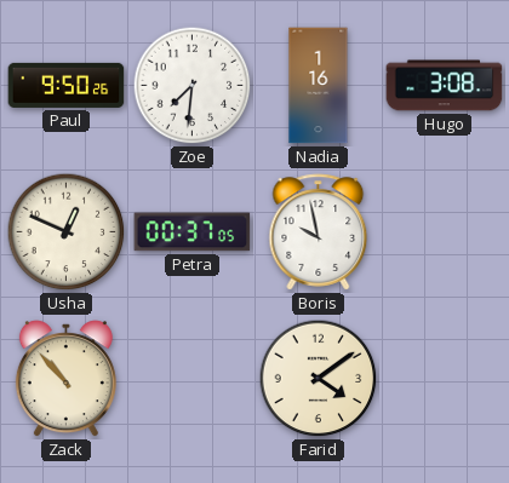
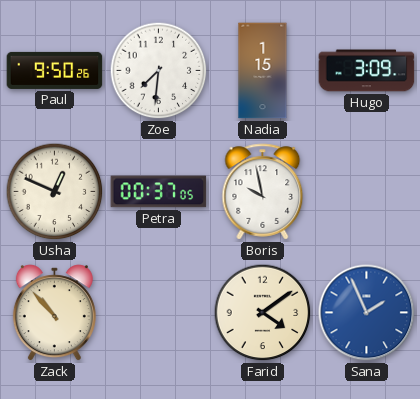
Nadia: 1:16 -> 1:15
Hugo: 3:08 -> 3:09
Sana: none -> 1:56
